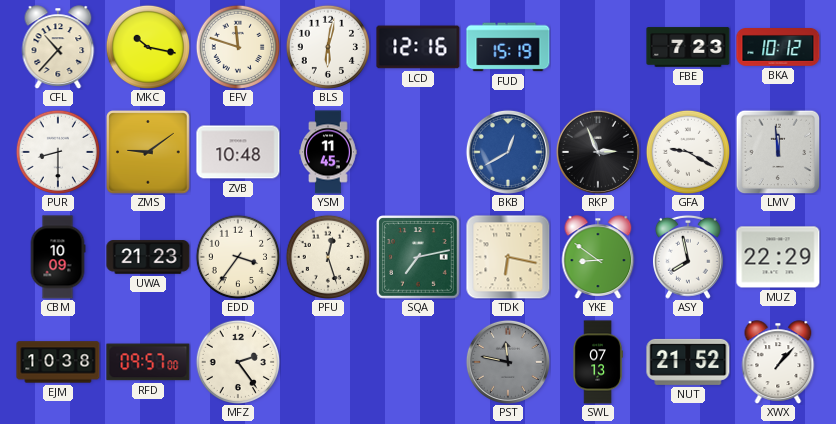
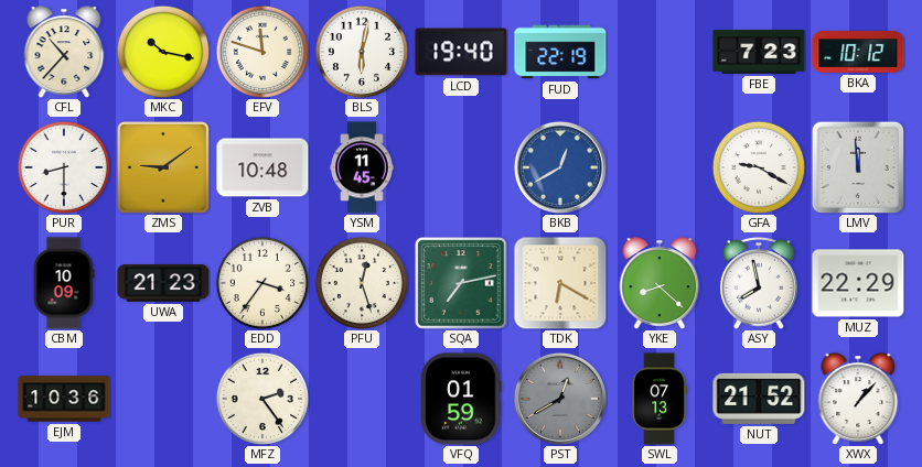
LCD: 12:16 -> 19:40
FUD: 15:19 -> 22:19
RKP: 2:56 -> none
TDK: 6:17 -> 6:20
YKE: 8:51 -> 8:22
EJM: 10:38 -> 10:36
RFD: 09:57 -> none
VFQ: none -> 01:59
PST: 11:47 -> 12:40
